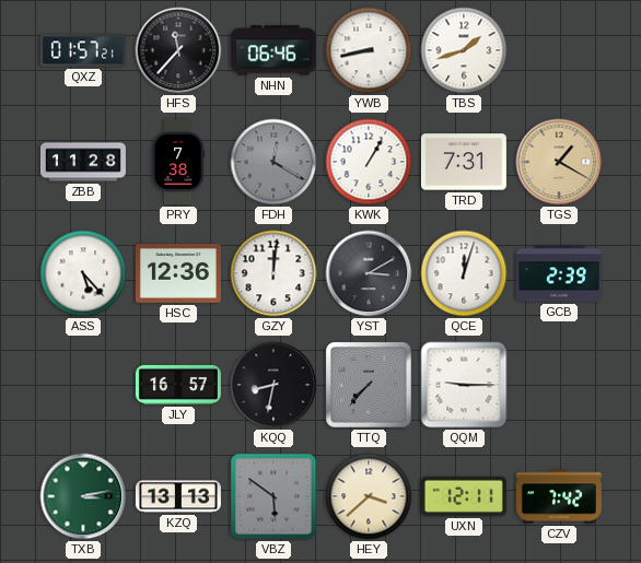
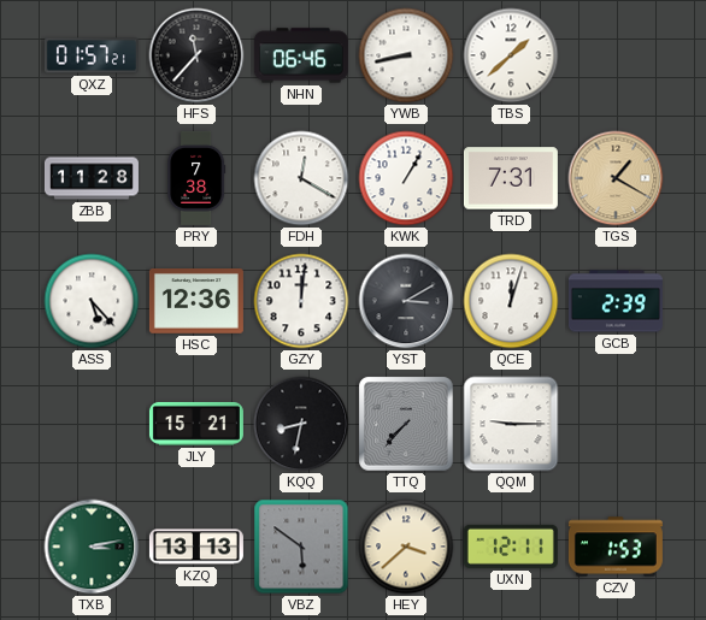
TBS: 1:42 -> 1:38
FDH dial: grey -> white
JLY: 16:57 -> 15:21
CZV: 7:42 -> 1:53
